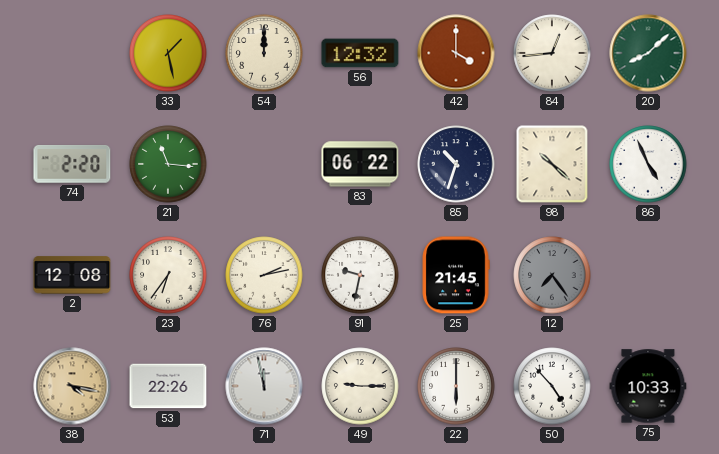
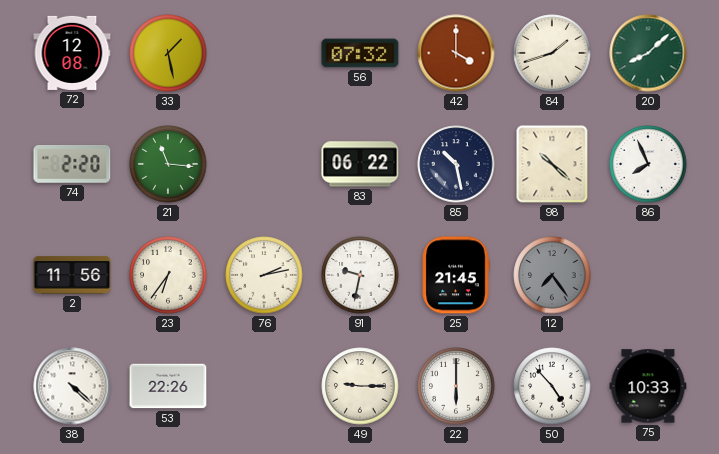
72: none -> 12:08
54: 12:00 -> none
56: 12:32 -> 07:32
84: 12:44 -> 1:42
85: 10:33 -> 10:28
86: 4:56 -> 7:56
2: 12:08 -> 11:56
38: 4:17 -> 4:22
38 dial: champagne -> white
71: 11:58 -> none
